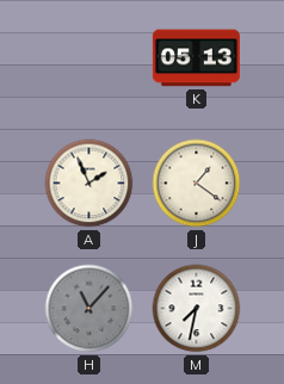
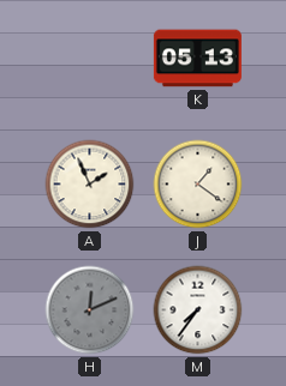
H: 11:07 -> 12:11
M: 7:32 -> 7:36
